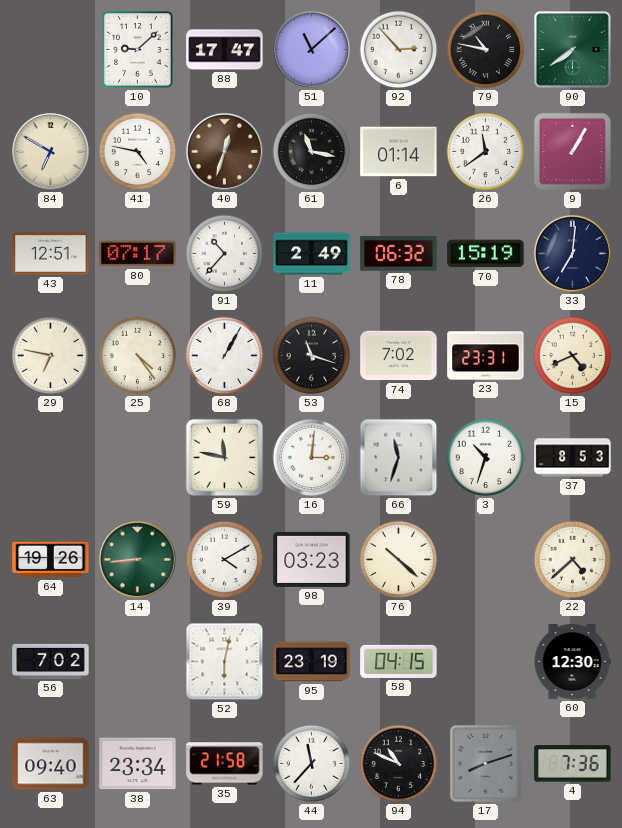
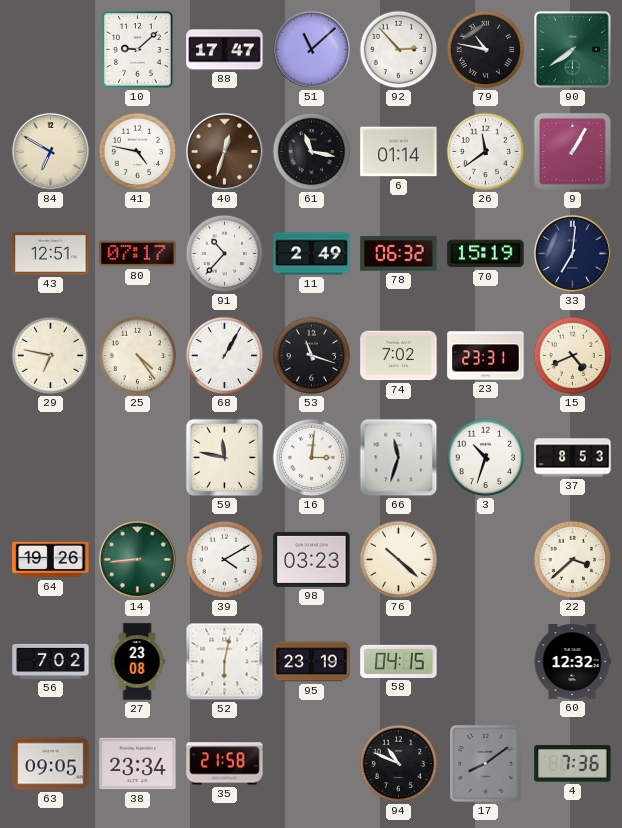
22: 4:38 -> 3:38
27: none -> 23:08
60: 12:30 -> 12:32
63: 09:40 -> 09:05
44: 11:37 -> none
17: 8:12 -> 8:09
